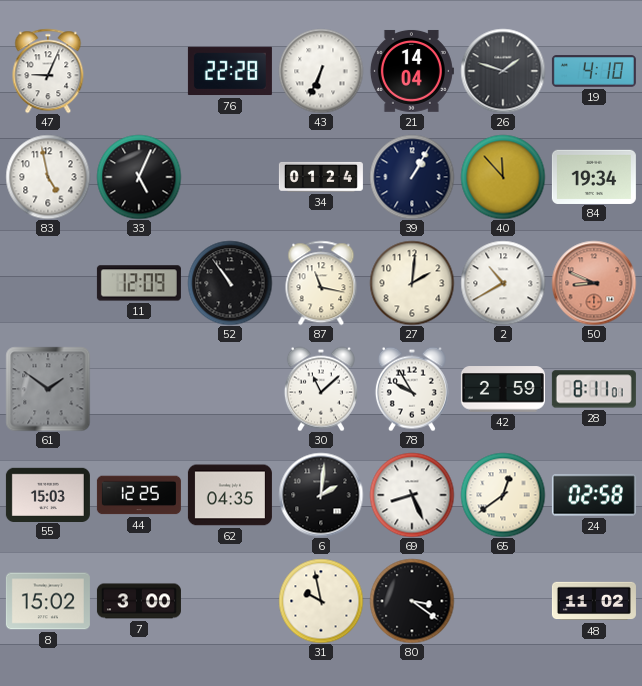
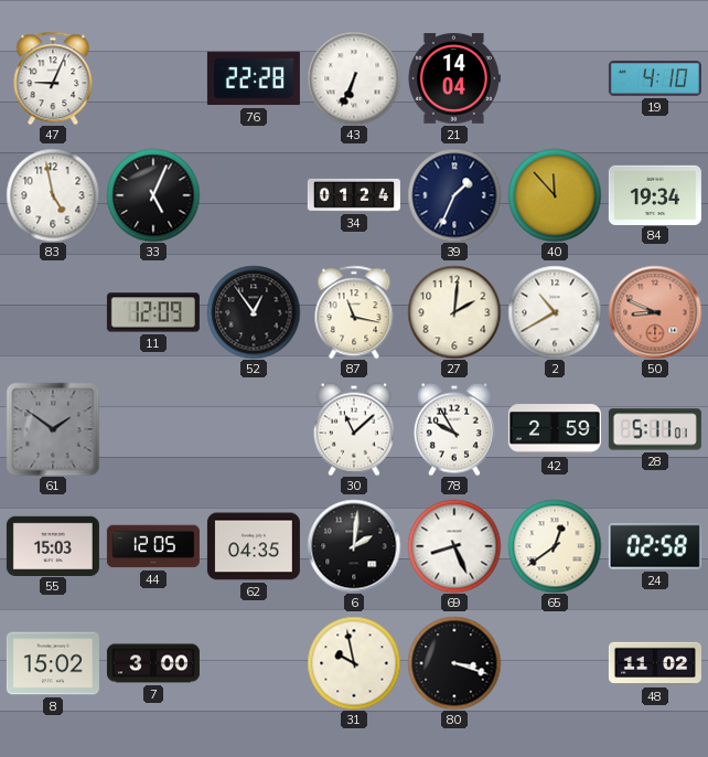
26: 1:48 -> none
39: 1:05 -> 1:34
52: 10:54 -> 12:54
28: 8:11 -> 5:11
44: 12:25 -> 12:05
80: 3:21 -> 3:18
